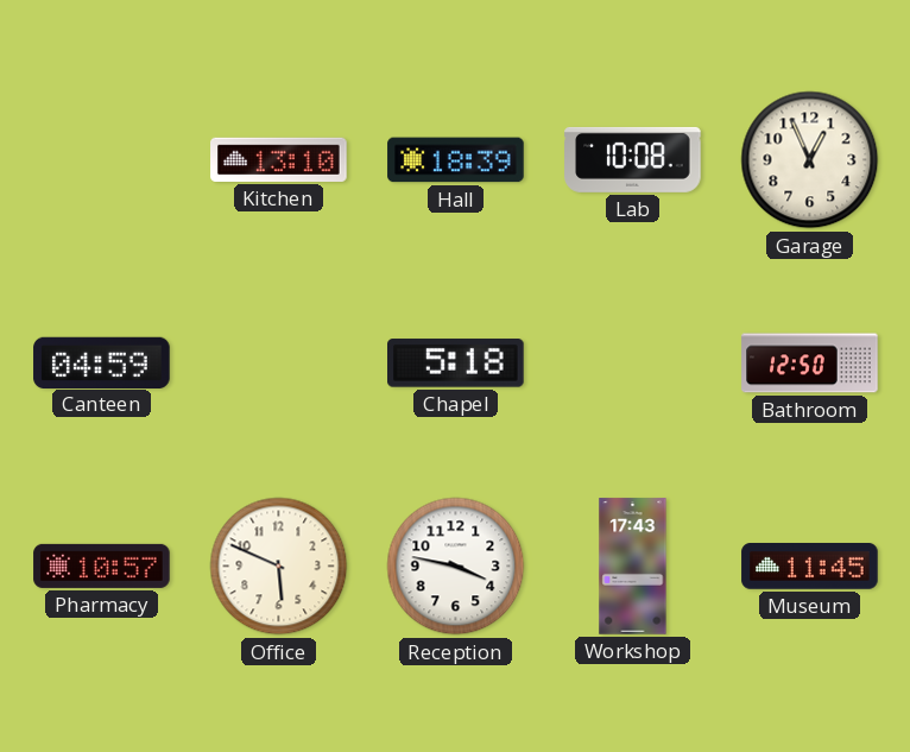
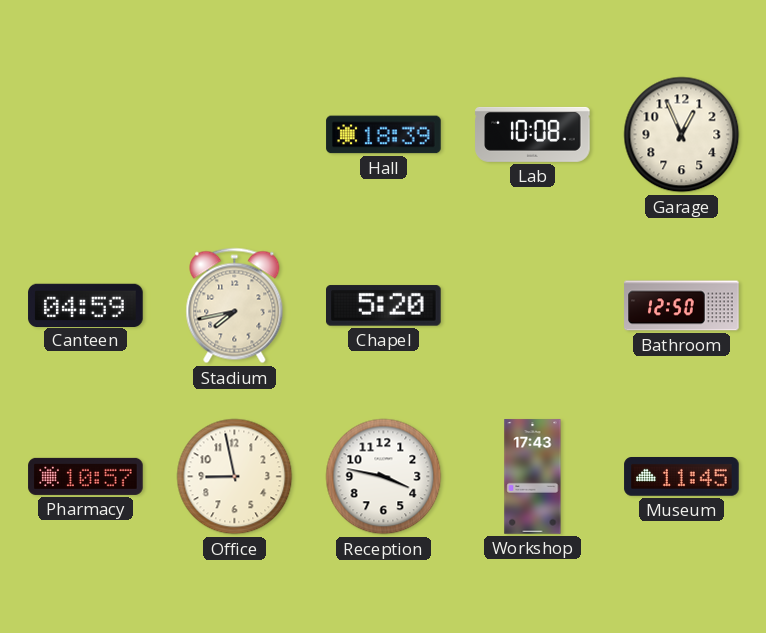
Kitchen: 13:10 -> none
Stadium: none -> 7:43
Chapel: 5:18 -> 5:20
Office: 5:49 -> 8:58
